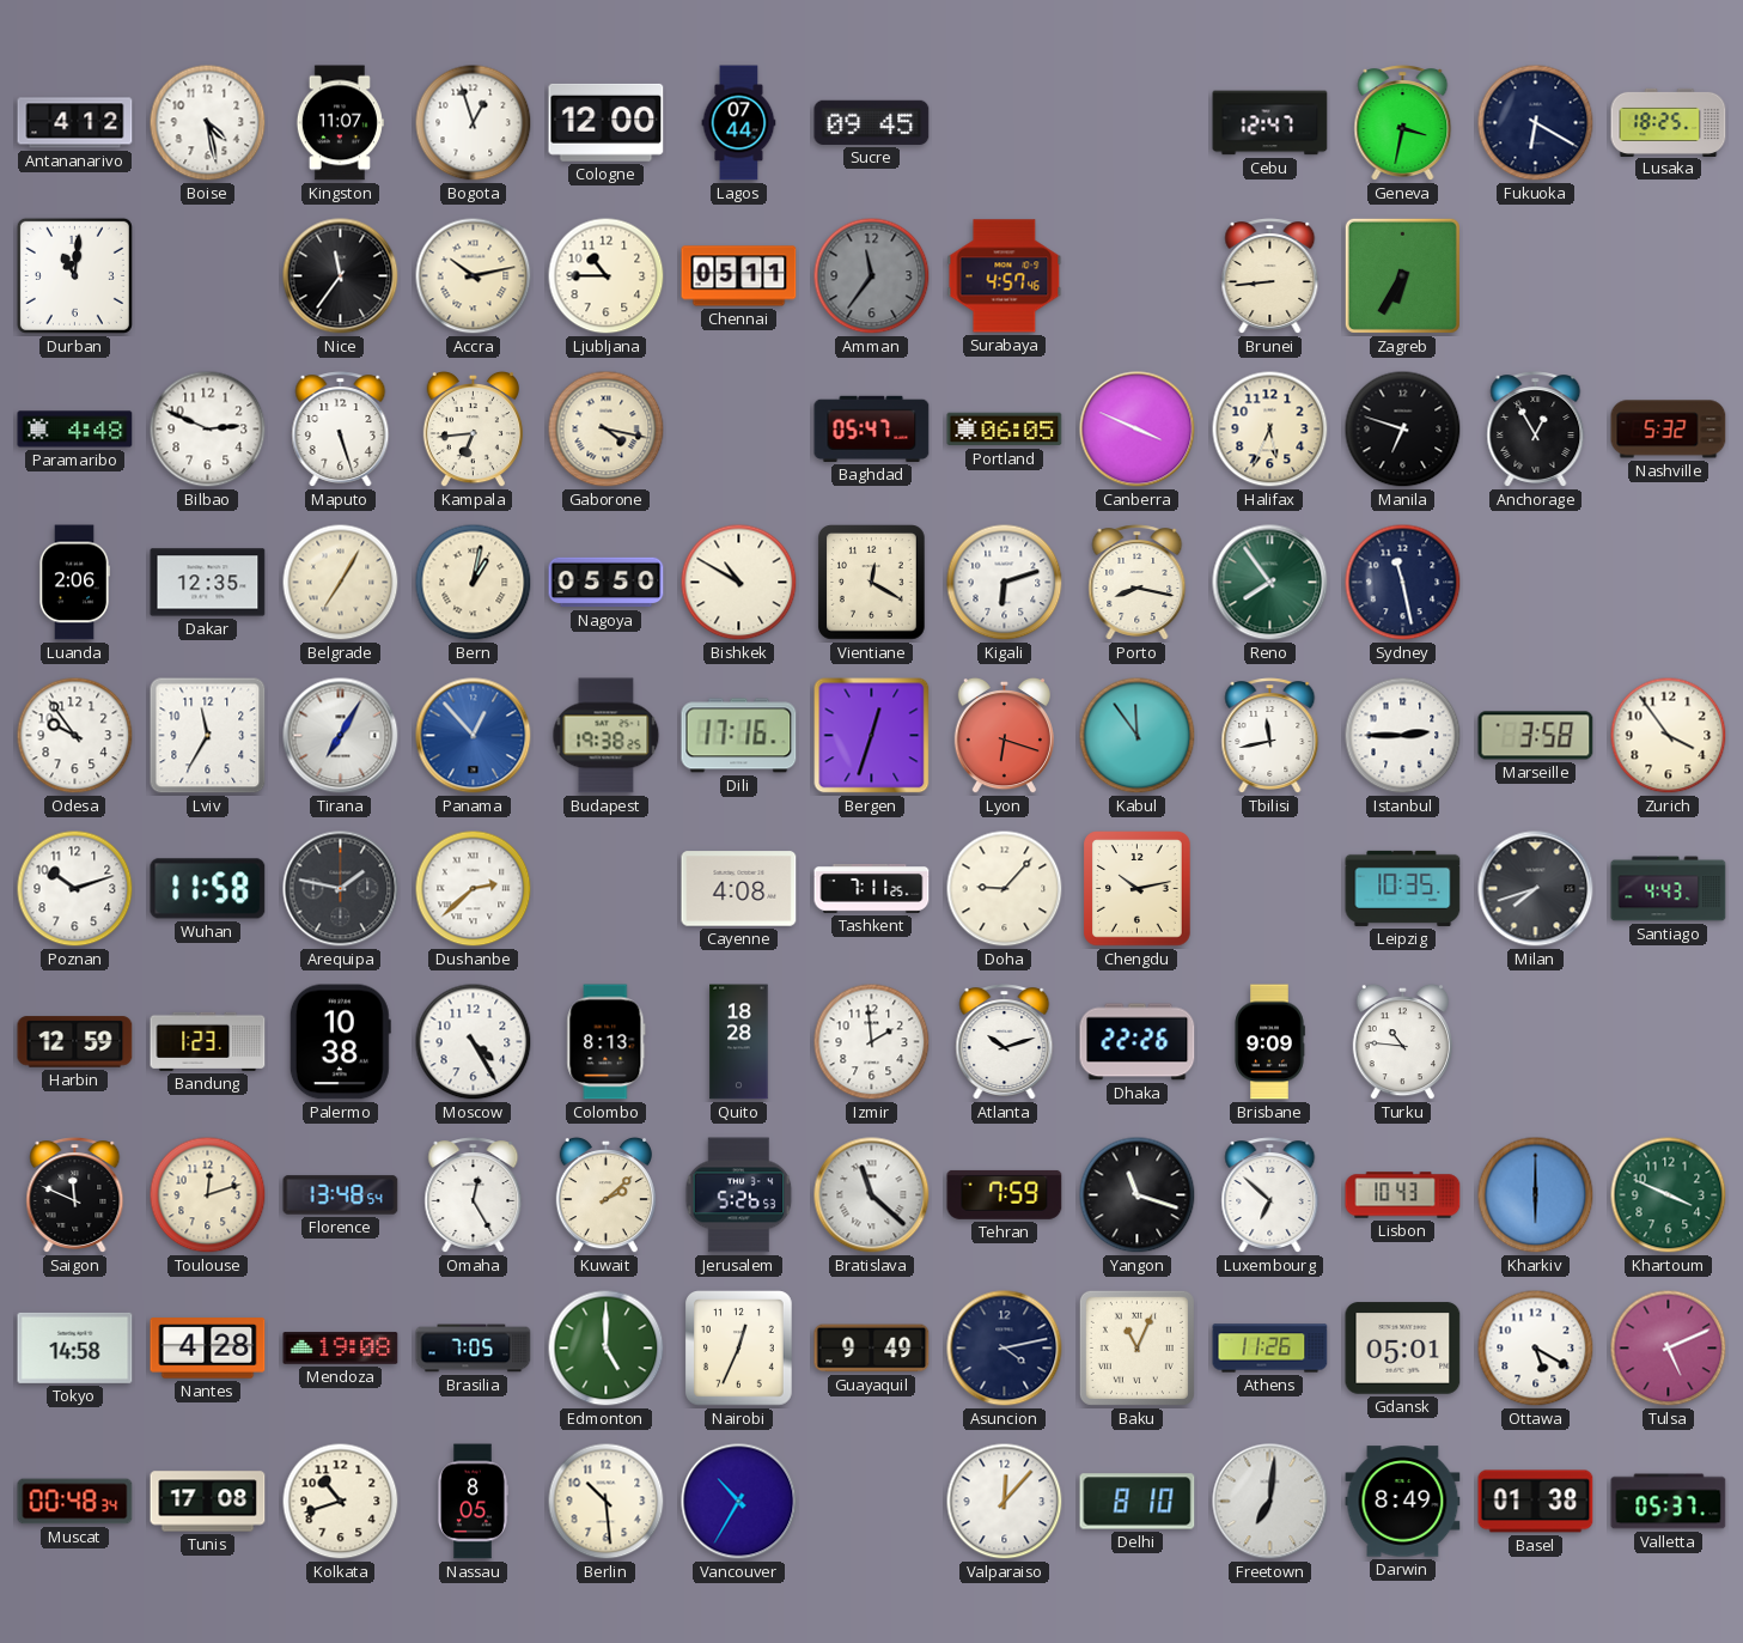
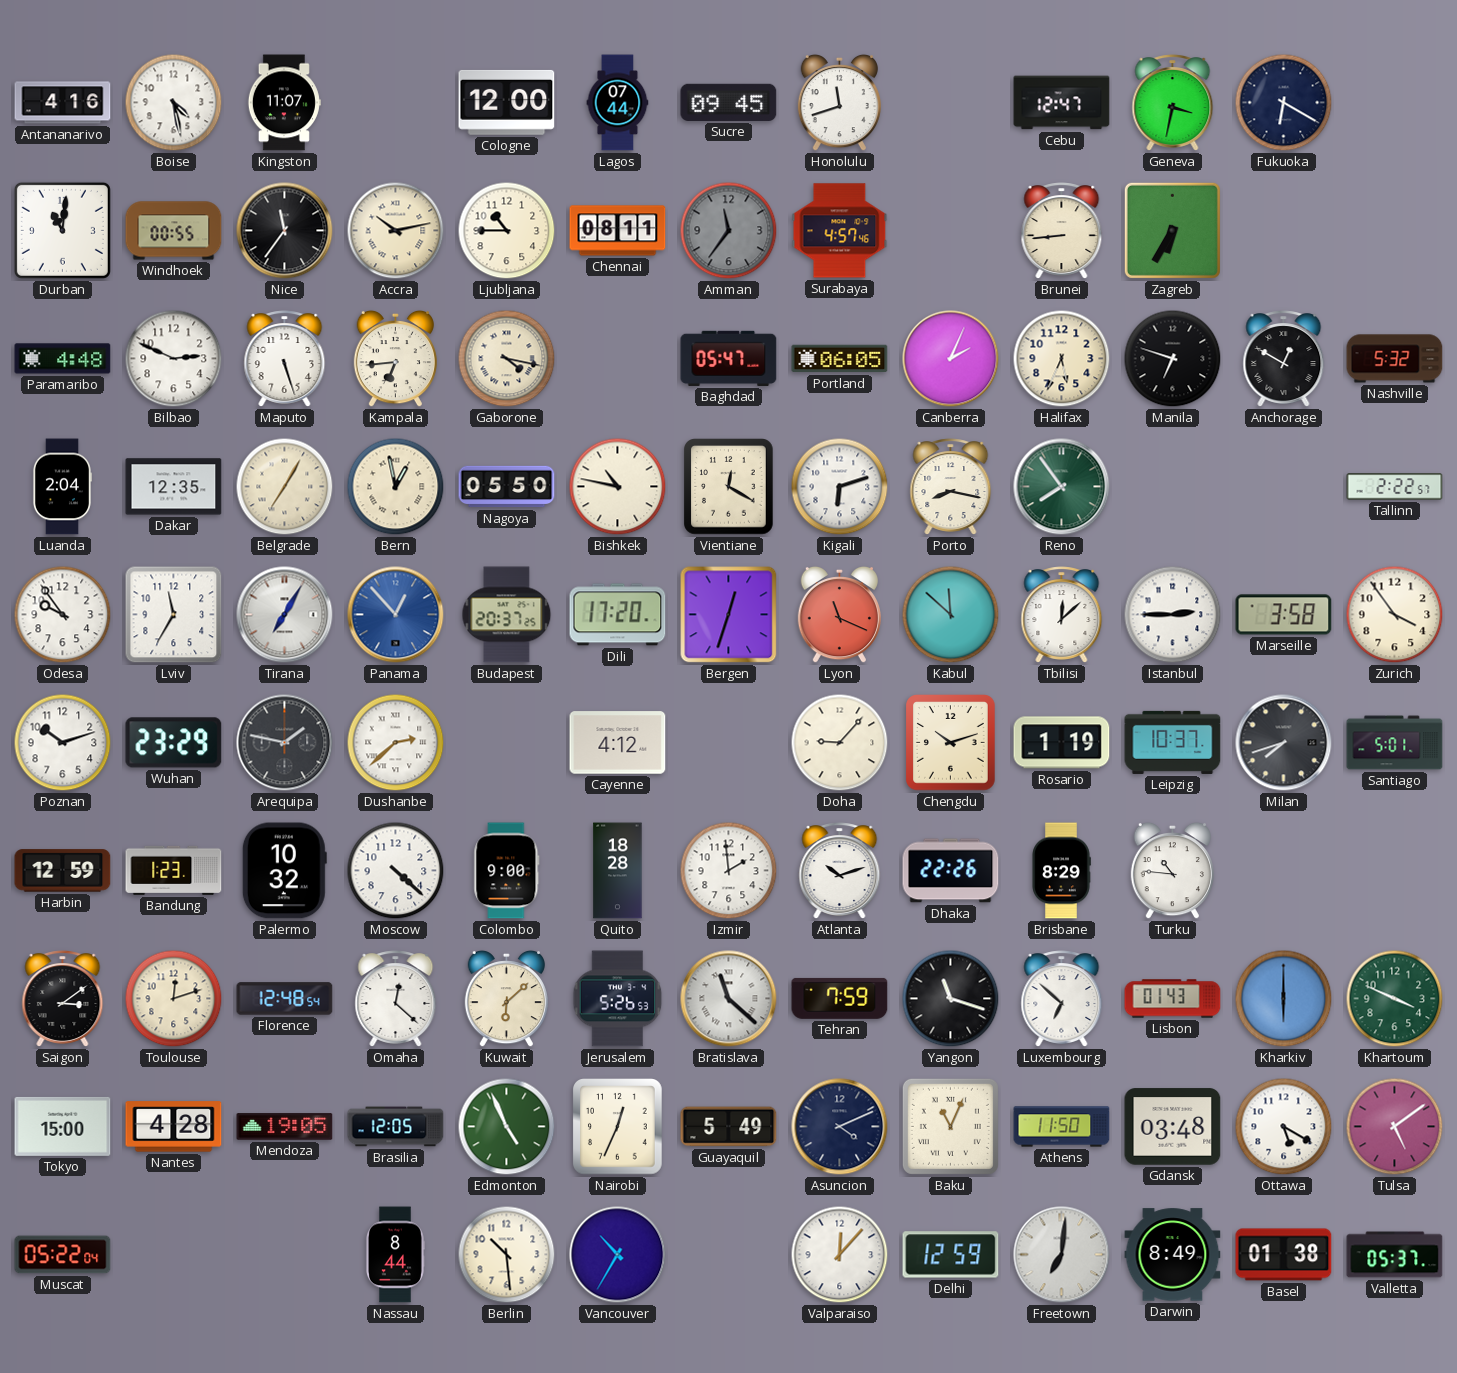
Antananarivo: 4:12 -> 4:16
Bogota: 12:57 -> none
Honolulu: none -> 11:42
Lusaka: 18:25 -> none
Windhoek: none -> 00:55
Chennai: 05:11 -> 08:11
Canberra: 3:49 -> 2:04
Anchorage: 12:55 -> 12:50
Luanda: 2:06 -> 2:04
Bern: 1:02 -> 12:58
Bishkek: 10:50 -> 10:47
Sydney: 11:28 -> none
Tallinn: none -> 2:22
Budapest: 19:38 -> 20:37
Dili: 17:16 -> 17:20
Lyon: 6:18 -> 11:19
Kabul: 11:54 -> 11:52
Tbilisi: 11:43 -> 12:08
Wuhan: 11:58 -> 23:29
Cayenne: 4:08 -> 4:12
Tashkent: 7:11 -> none
Chengdu: 10:13 -> 10:12
Rosario: none -> 1:19
Leipzig: 10:35 -> 10:37
Santiago: 4:43 -> 5:01
Palermo: 10:38 -> 10:32
Moscow: 4:25 -> 4:22
Colombo: 8:13 -> 9:00
Brisbane: 9:09 -> 8:29
Saigon: 11:49 -> 3:09
Florence: 13:48 -> 12:48
Omaha: 12:25 -> 12:22
Kuwait: 2:08 -> 6:08
Lisbon: 10:43 -> 01:43
Tokyo: 14:58 -> 15:00
Mendoza: 19:08 -> 19:05
Brasilia: 7:05 -> 12:05
Edmonton: 5:00 -> 4:56
Guayaquil: 9:49 -> 5:49
Asuncion: 4:13 -> 4:11
Athens: 11:26 -> 11:50
Gdansk: 05:01 -> 03:48
Tulsa: 5:11 -> 5:09
Muscat: 00:48 -> 05:22
Tunis: 17:08 -> none
Kolkata: 10:42 -> none
Nassau: 8:05 -> 8:44
Delhi: 8:10 -> 12:59
